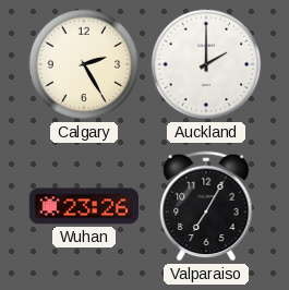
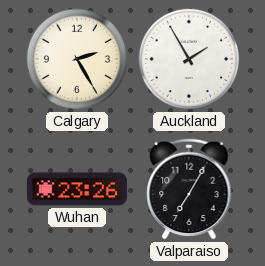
Auckland: 2:00 -> 1:55
